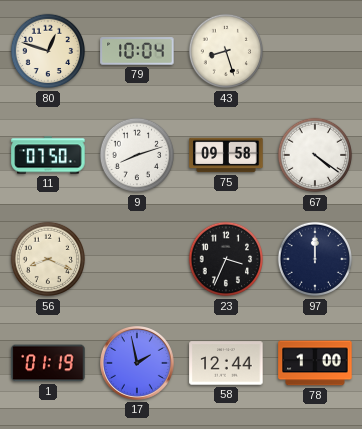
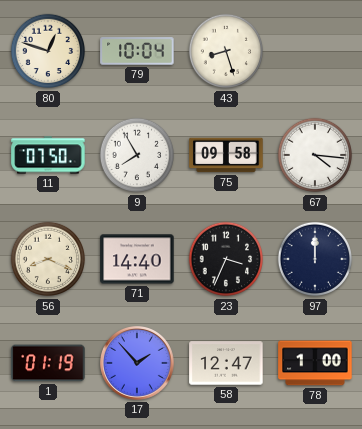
9: 8:12 -> 7:55
67: 4:21 -> 4:16
71: none -> 14:40
17: 1:58 -> 1:53
58: 12:44 -> 12:47
